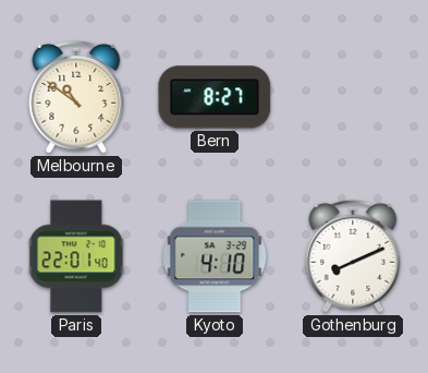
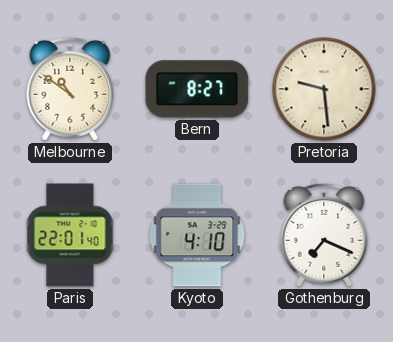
Pretoria: none -> 9:29
Gothenburg: 8:11 -> 7:19
